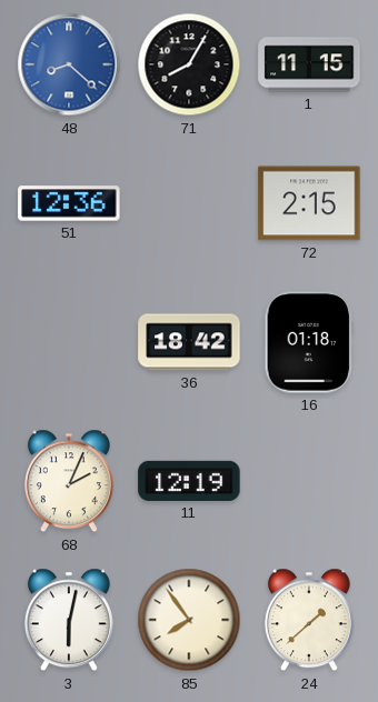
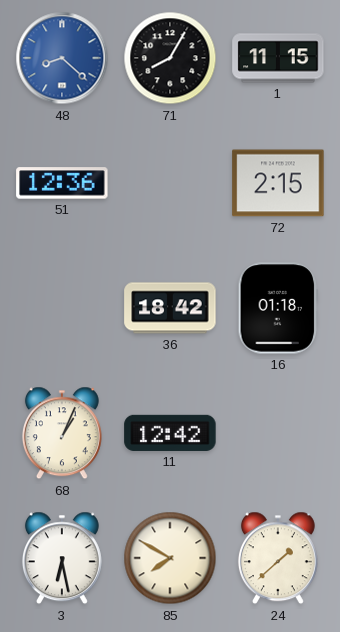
68: 2:04 -> 1:04
11: 12:19 -> 12:42
3: 6:02 -> 6:28
85: 7:54 -> 7:50
